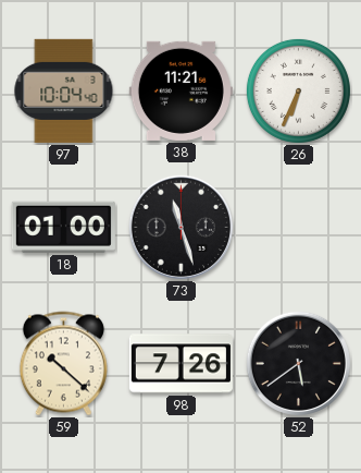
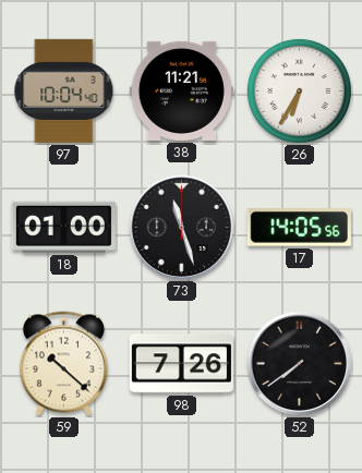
26: 6:34 -> 6:35
17: none -> 14:05
52: 5:39 -> 7:39
